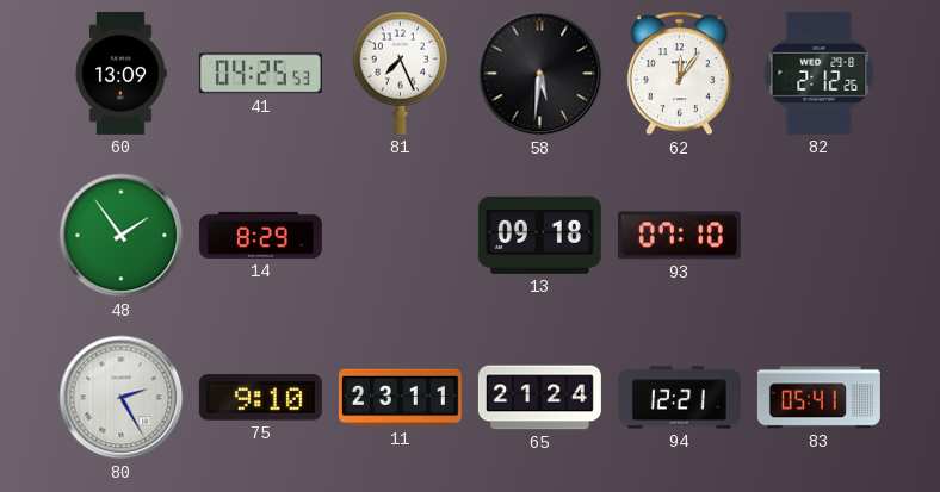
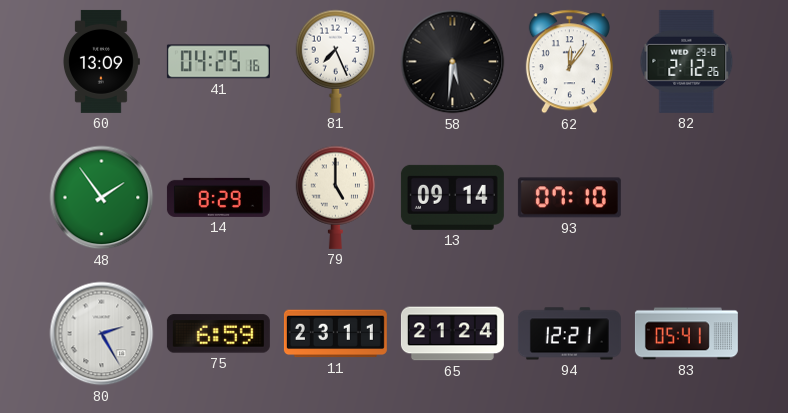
41: 04:25:53 -> 04:25:16
79: none -> 5:00
13: 09:18 -> 09:14
75: 9:10 -> 6:59
